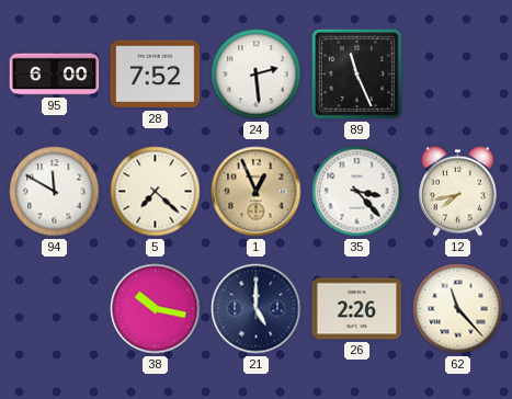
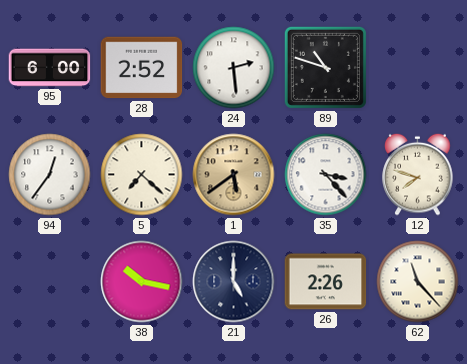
28: 7:52 -> 2:52
89: 11:26 -> 10:48
94: 11:50 -> 12:36
1: 12:56 -> 5:39
12: 7:43 -> 7:48
